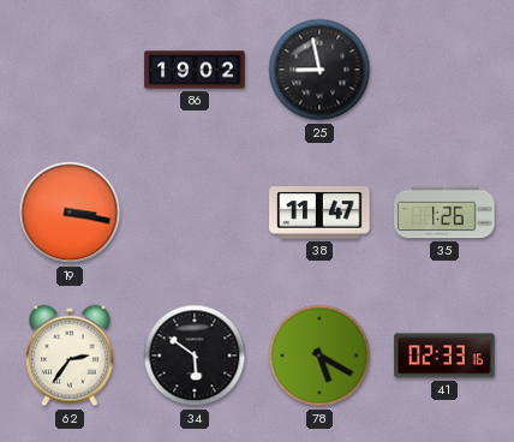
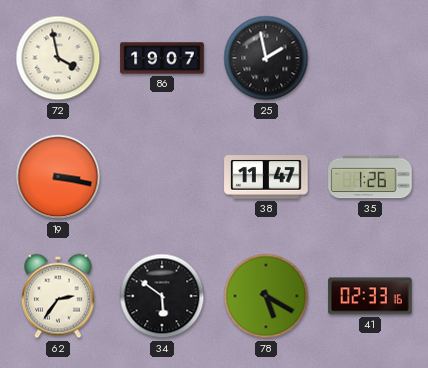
72: none -> 3:58
86: 19:02 -> 19:07
25: 8:58 -> 1:58
